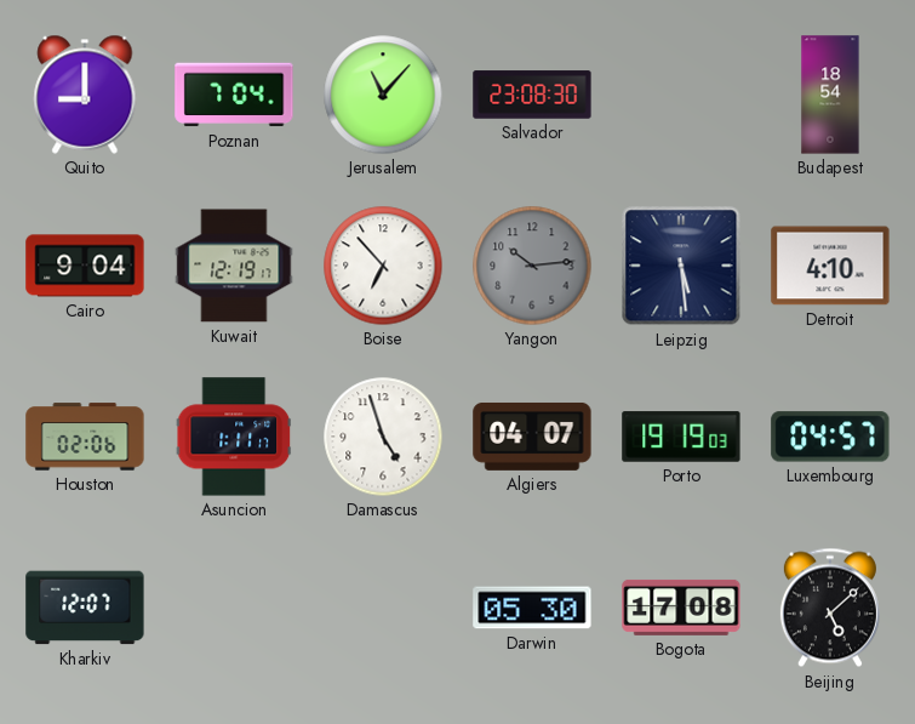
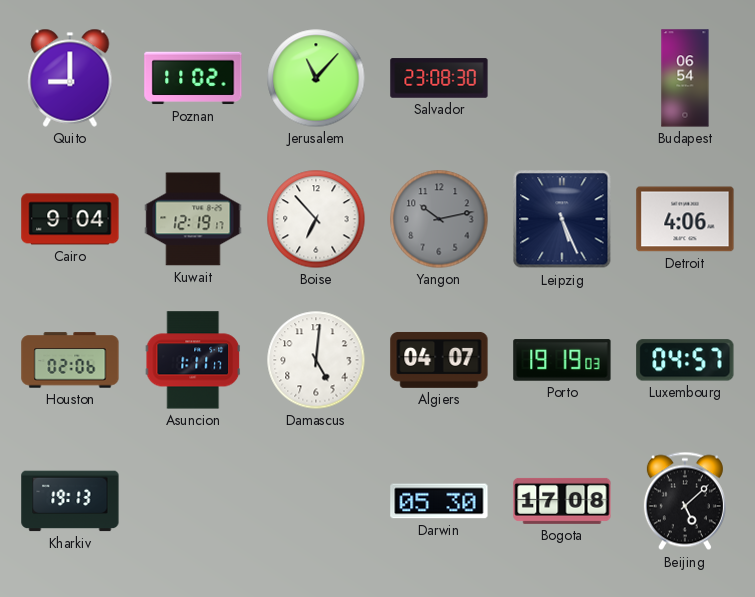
Poznan: 7:04 -> 11:02
Budapest: 18:54 -> 06:54
Yangon: 10:14 -> 10:13
Leipzig: 5:29 -> 5:26
Detroit: 4:10 -> 4:06
Damascus: 4:57 -> 5:01
Kharkiv: 12:07 -> 19:13
